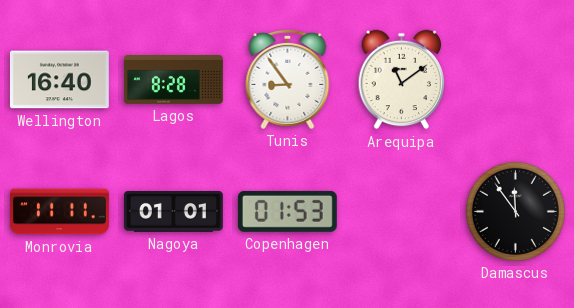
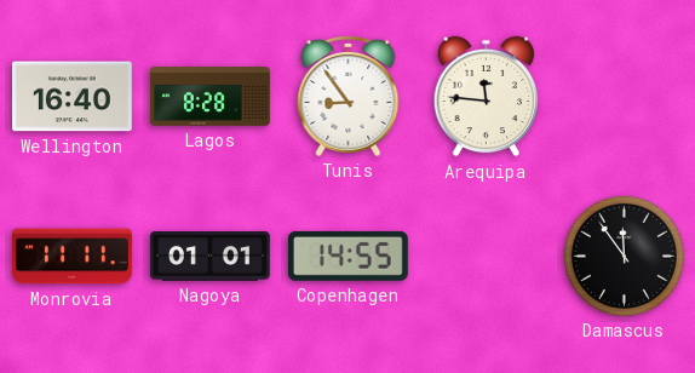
Arequipa: 11:09 -> 11:46
Copenhagen: 01:53 -> 14:55
